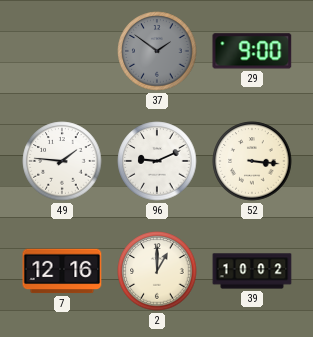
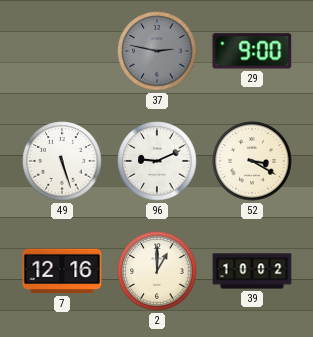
37: 1:51 -> 2:47
49: 1:46 -> 5:27
52: 3:16 -> 3:20
